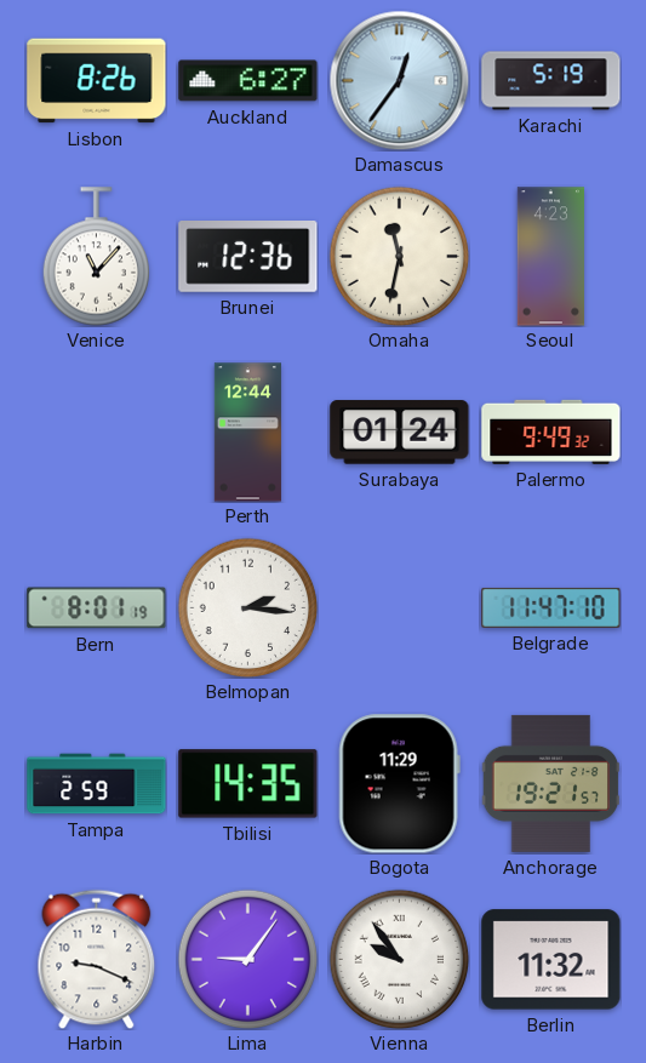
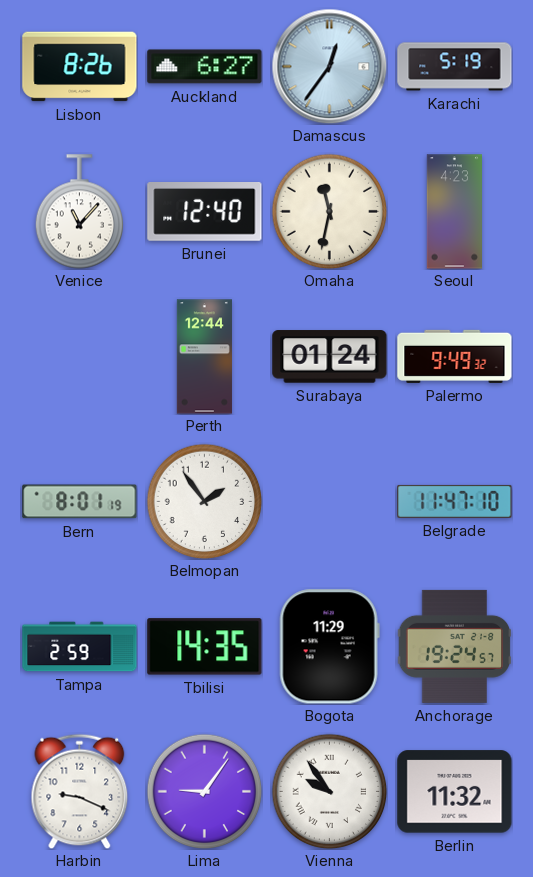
Brunei: 12:36 -> 12:40
Belmopan: 2:16 -> 1:54
Anchorage: 19:21 -> 19:24
